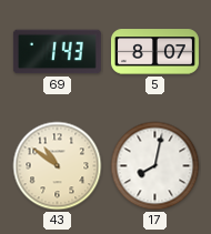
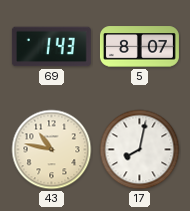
43: 10:51 -> 10:47
